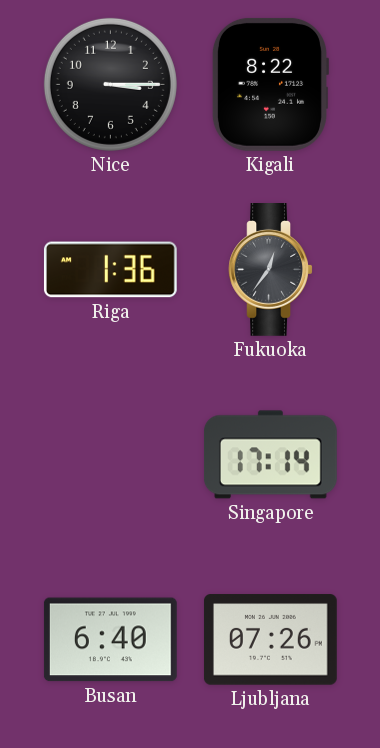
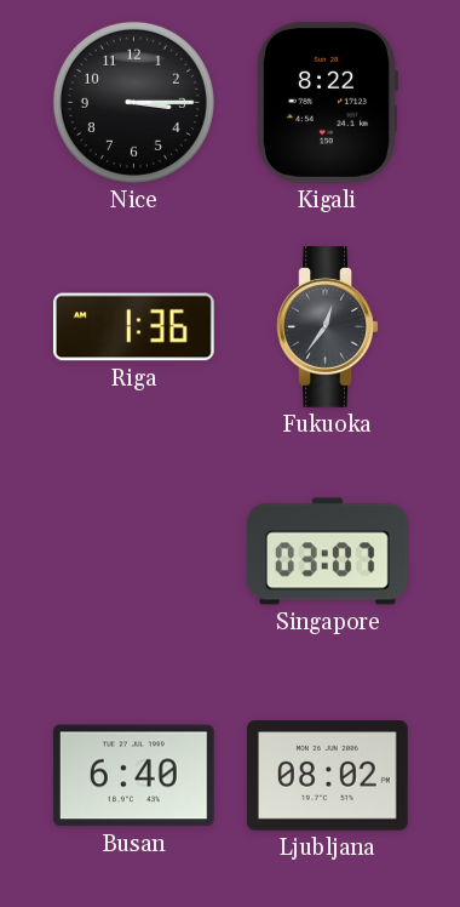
Singapore: 17:14 -> 03:07
Ljubljana: 07:26 -> 08:02
